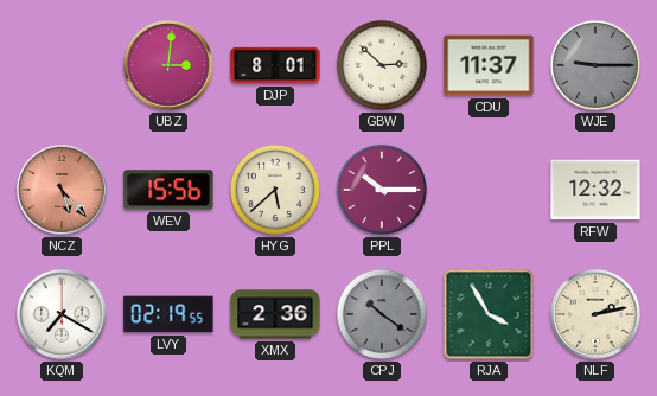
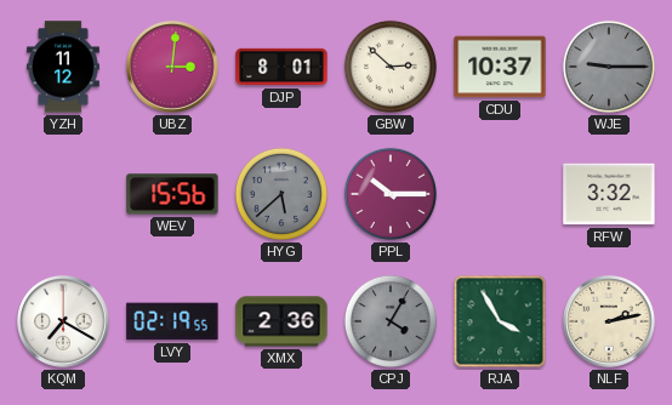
YZH: none -> 11:12
CDU: 11:37 -> 10:37
NCZ: 5:23 -> none
HYG dial: cream -> grey
RFW: 12:32 -> 3:32
CPJ: 10:21 -> 4:05
